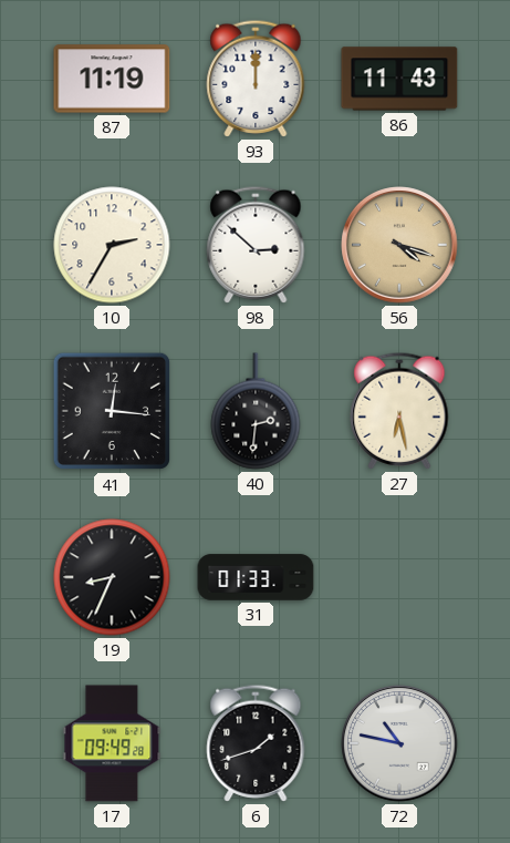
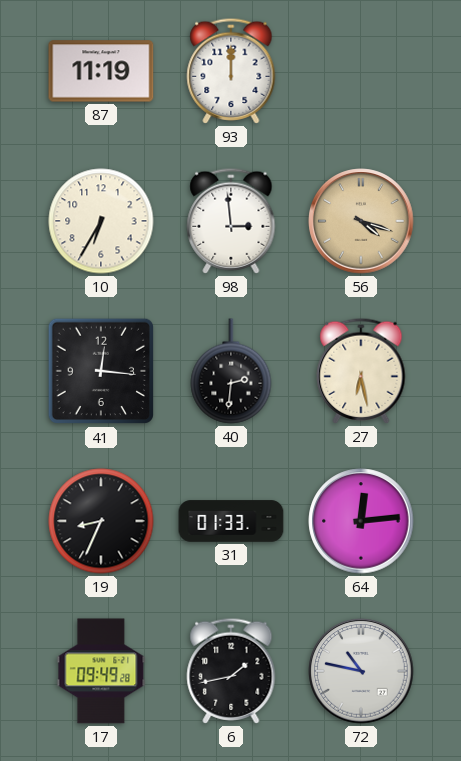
86: 11:43 -> none
10: 2:35 -> 6:35
98: 2:52 -> 2:59
64: none -> 12:14
6: 1:42 -> 1:43
